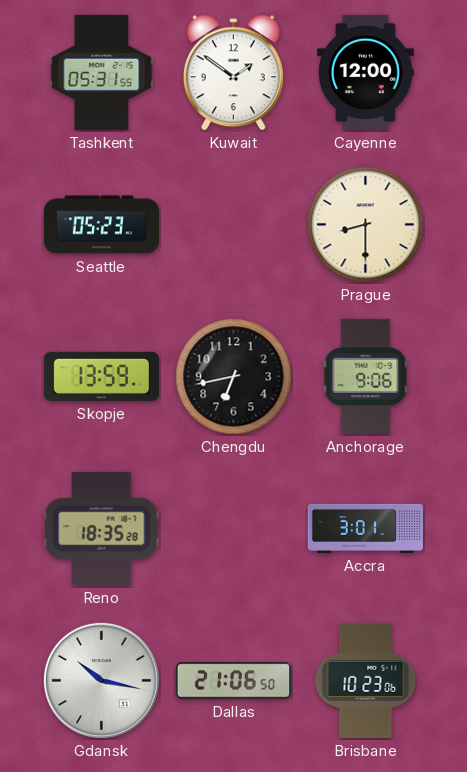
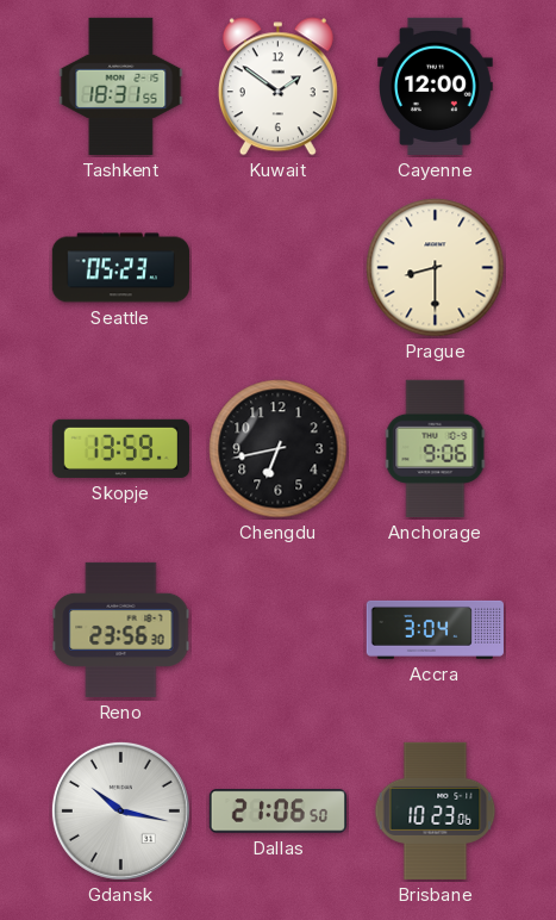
Tashkent: 05:31 -> 18:31
Reno: 18:35 -> 23:56
Accra: 3:01 -> 3:04
